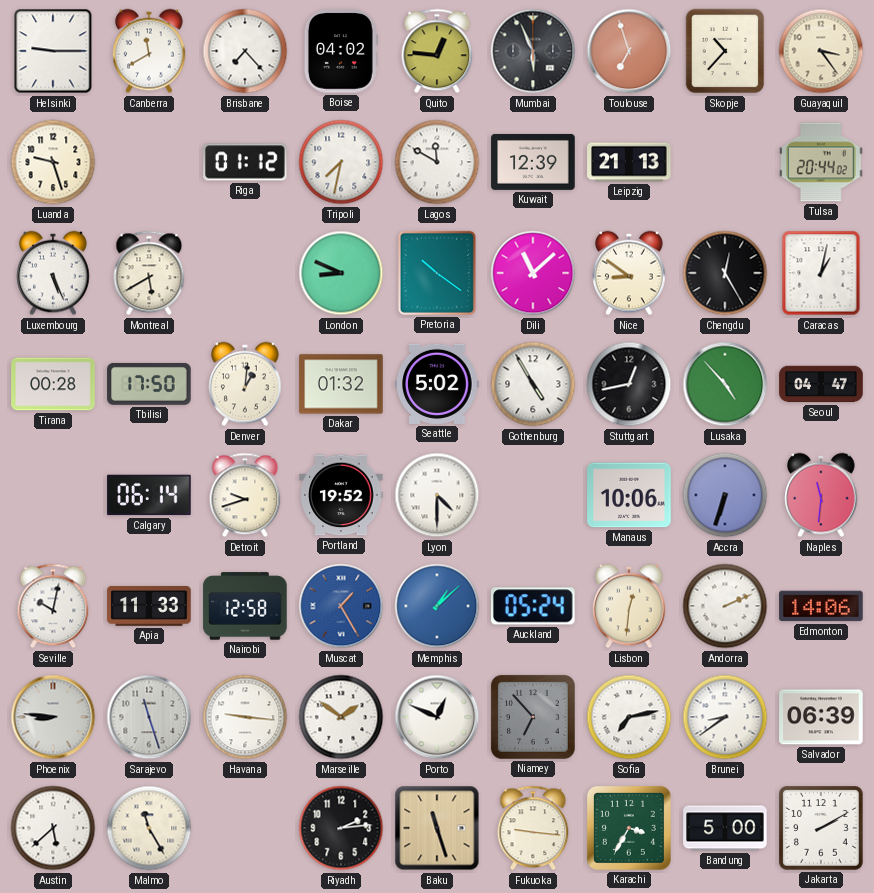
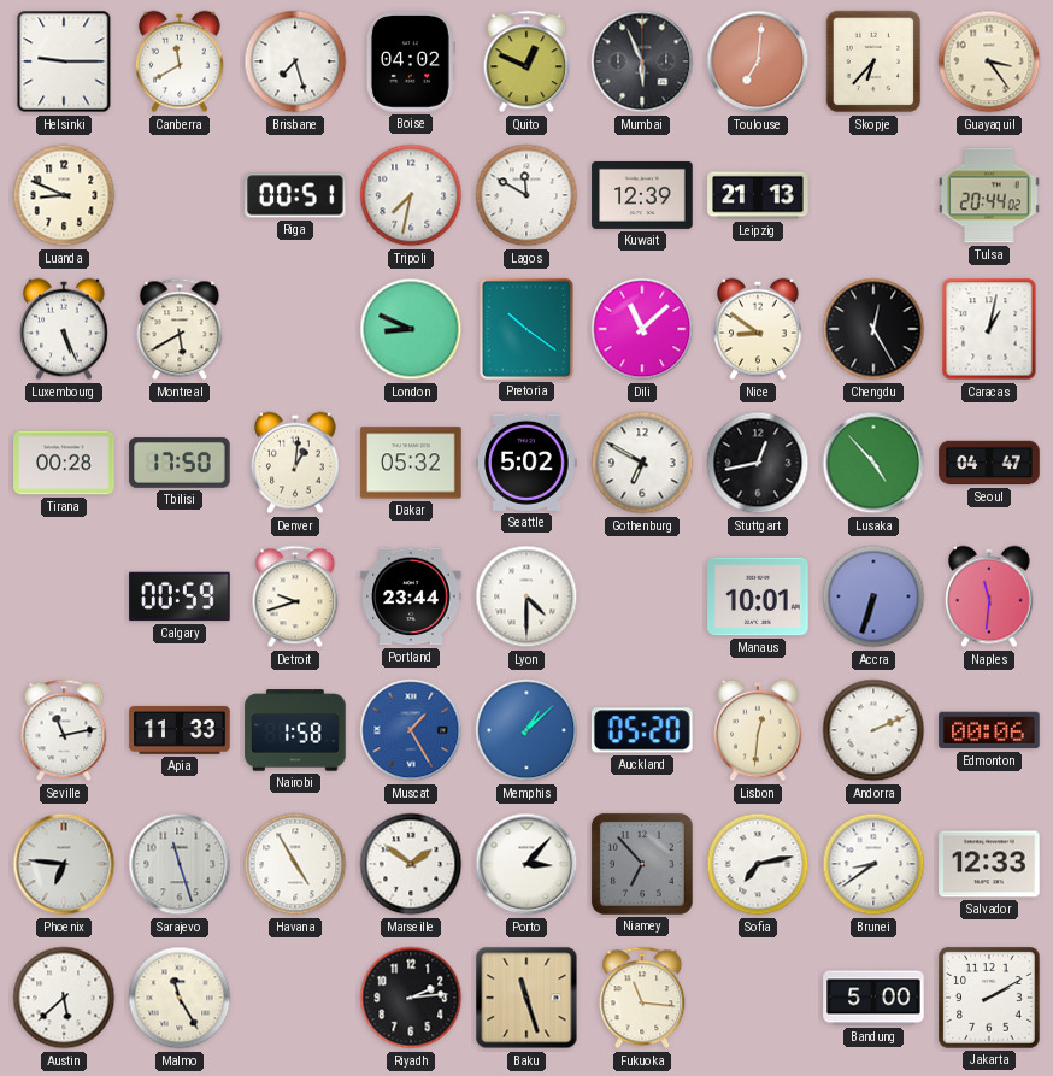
Brisbane: 7:23 -> 7:27
Quito: 12:46 -> 12:49
Toulouse: 6:57 -> 7:01
Skopje: 10:37 -> 6:37
Luanda: 9:27 -> 8:49
Riga: 01:12 -> 00:51
Dakar: 01:32 -> 05:32
Gothenburg: 4:55 -> 6:50
Calgary: 06:14 -> 00:59
Portland: 19:52 -> 23:44
Manaus: 10:06 -> 10:01
Seville: 10:02 -> 11:13
Nairobi: 12:58 -> 1:58
Auckland: 05:24 -> 05:20
Edmonton: 14:06 -> 00:06
Phoenix: 8:46 -> 6:46
Havana: 9:16 -> 4:55
Porto: 12:49 -> 3:07
Salvador: 06:39 -> 12:33
Fukuoka: 9:16 -> 11:16
Karachi: 3:35 -> none
